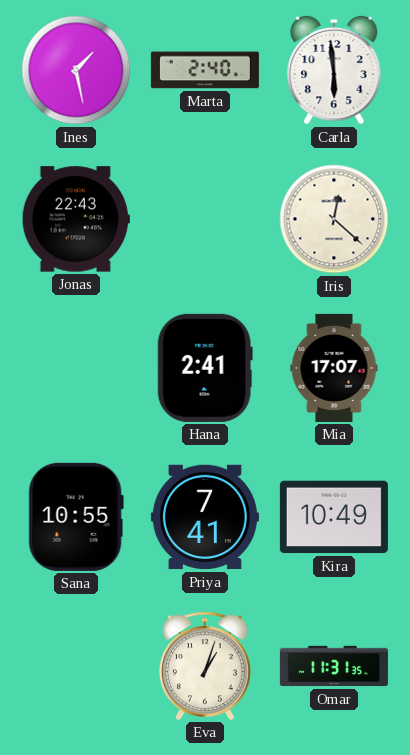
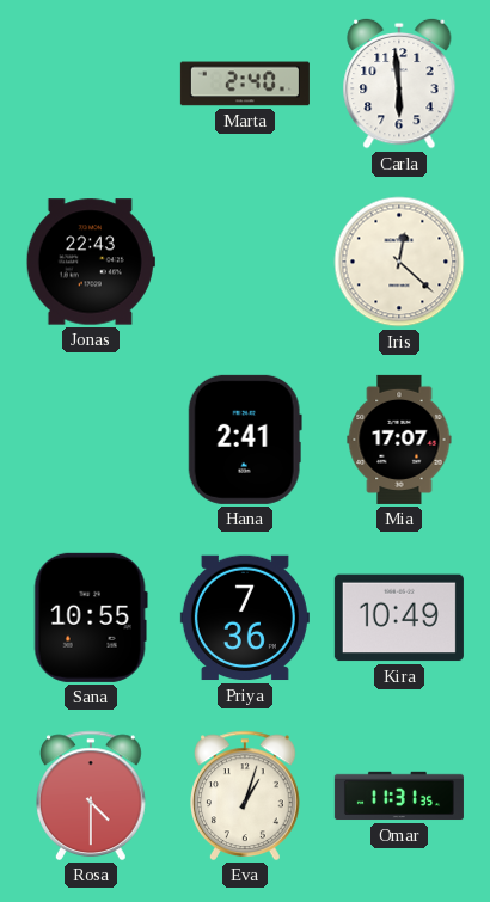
Ines: 1:28 -> none
Priya: 7:41 -> 7:36
Rosa: none -> 4:30
